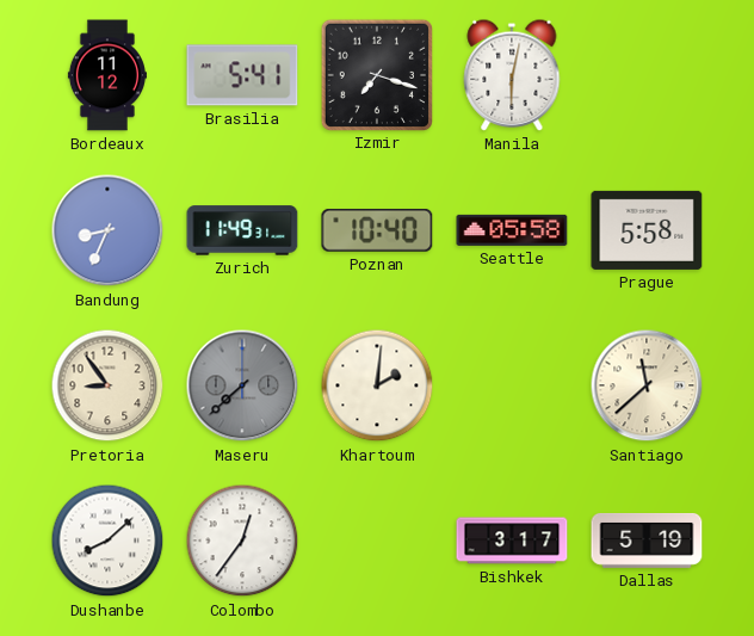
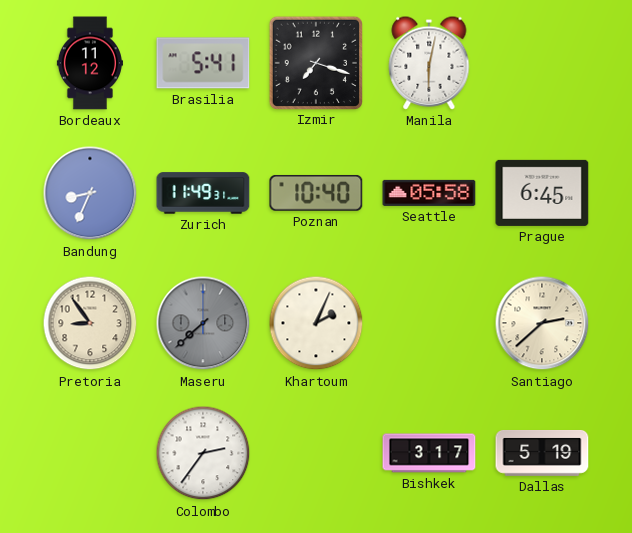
Prague: 5:58 -> 6:45
Khartoum: 2:01 -> 2:04
Santiago: 11:38 -> 2:38
Dushanbe: 8:08 -> none
Colombo: 12:36 -> 2:36
